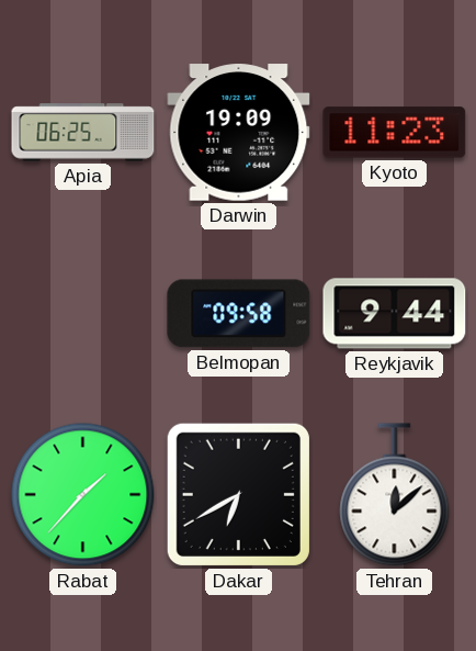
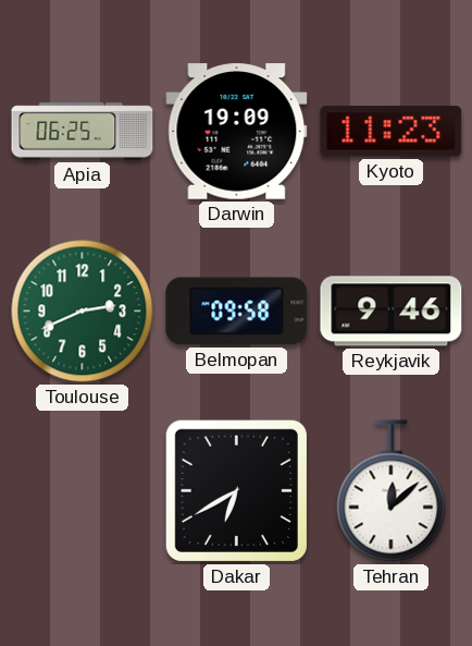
Toulouse: none -> 2:41
Reykjavik: 9:44 -> 9:46
Rabat: 1:37 -> none
